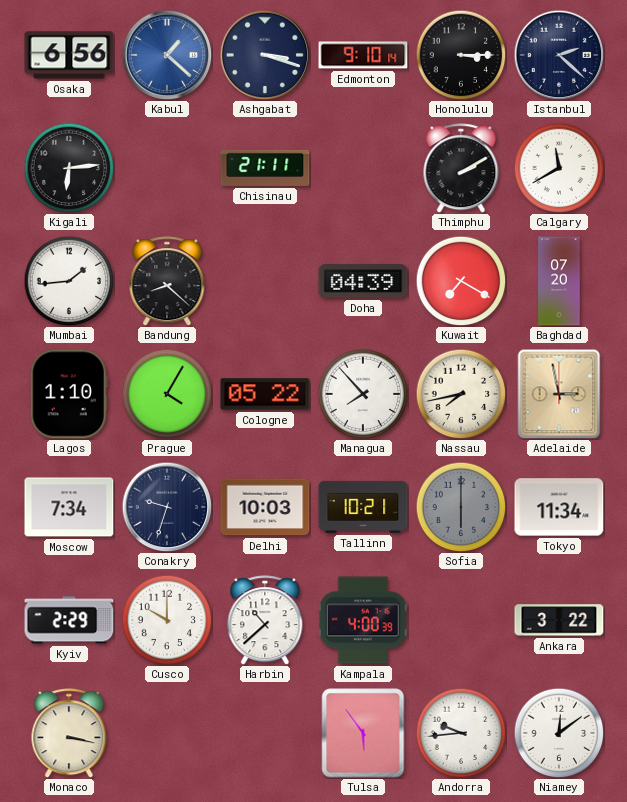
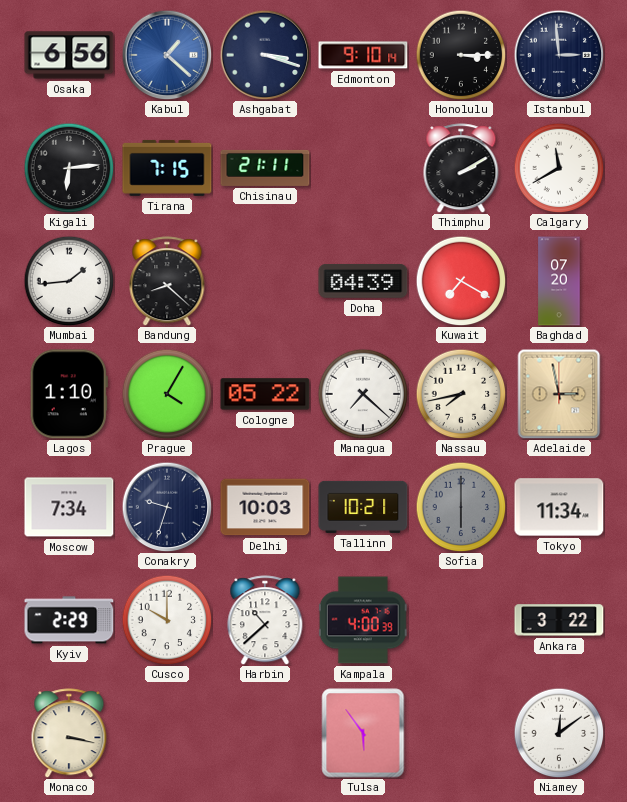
Istanbul: 2:22 -> 2:59
Tirana: none -> 7:15
Managua: 7:53 -> 7:22
Andorra: 9:44 -> none
